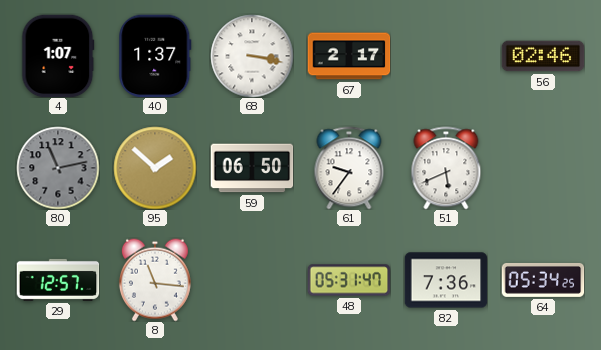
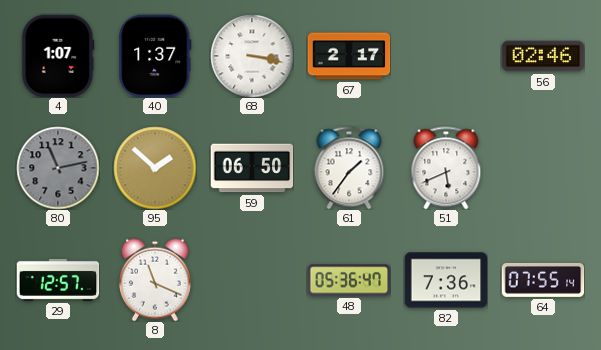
61: 9:36 -> 1:36
8: 11:16 -> 11:19
48: 05:31 -> 05:36
64: 05:34 -> 07:55
